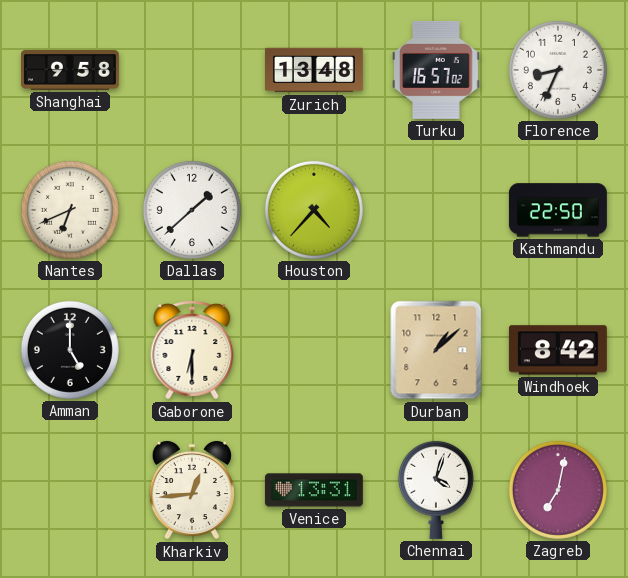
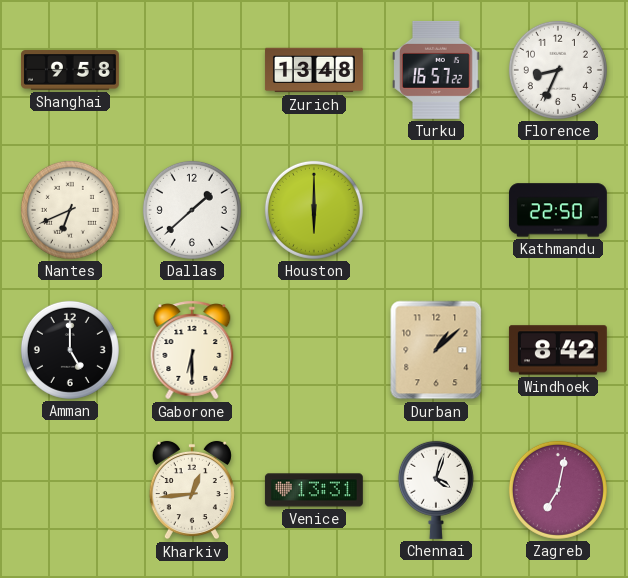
Turku: 16:57:02 -> 16:57:22
Houston: 4:37 -> 6:00
